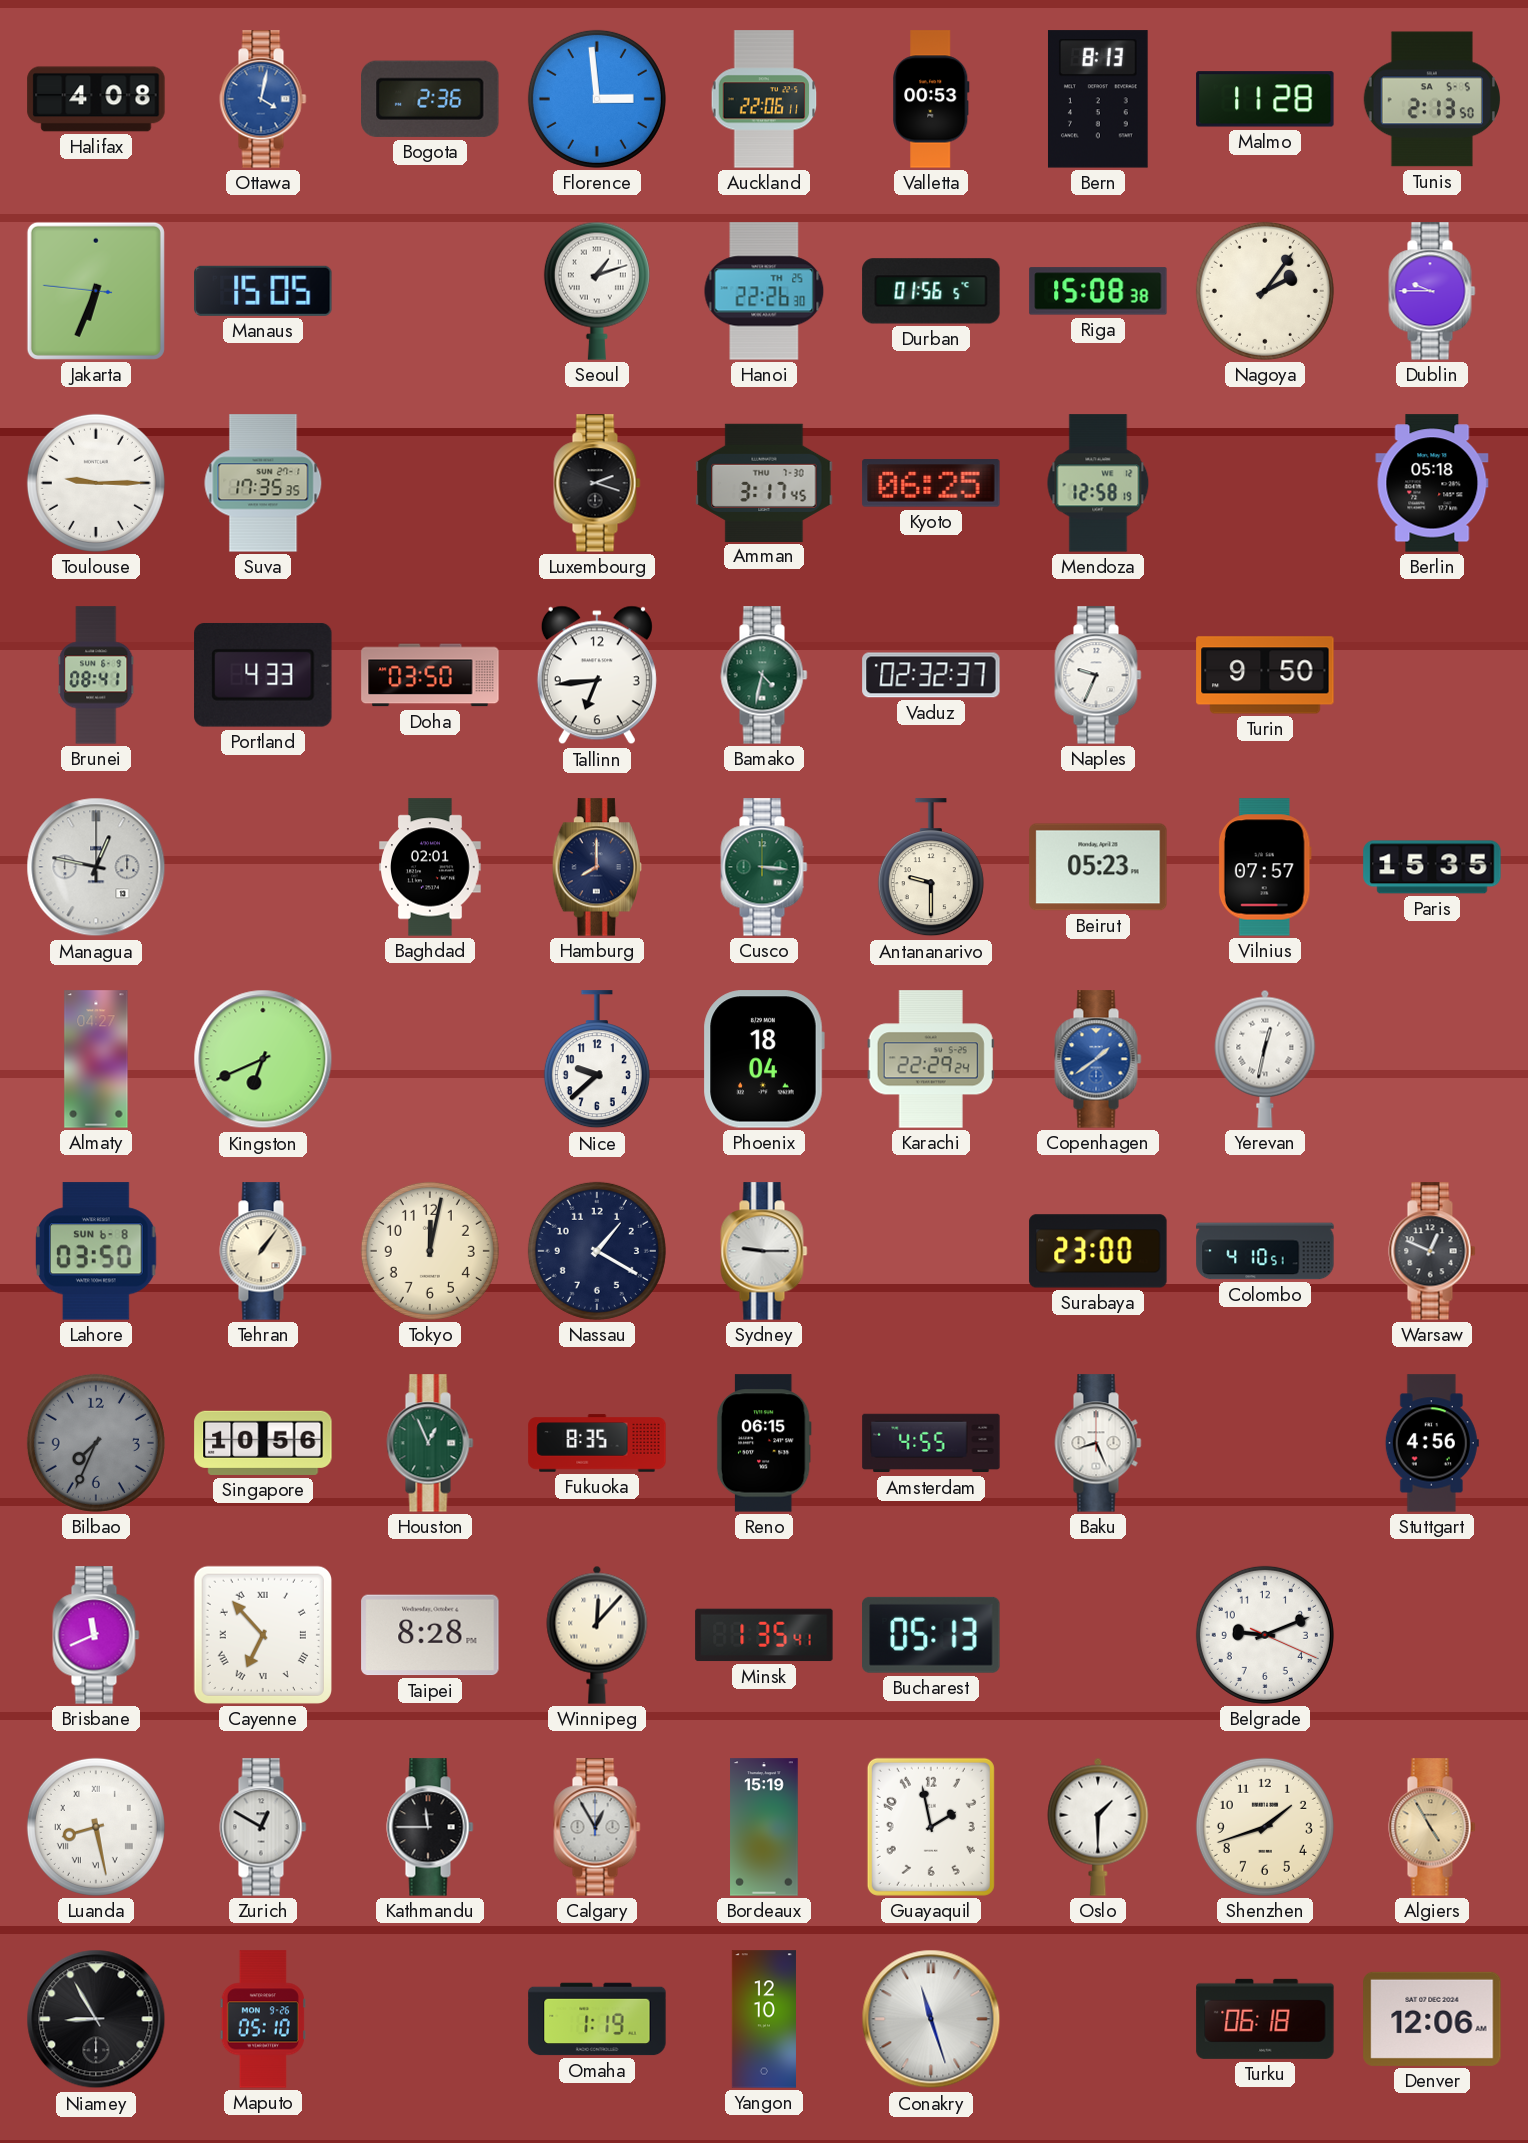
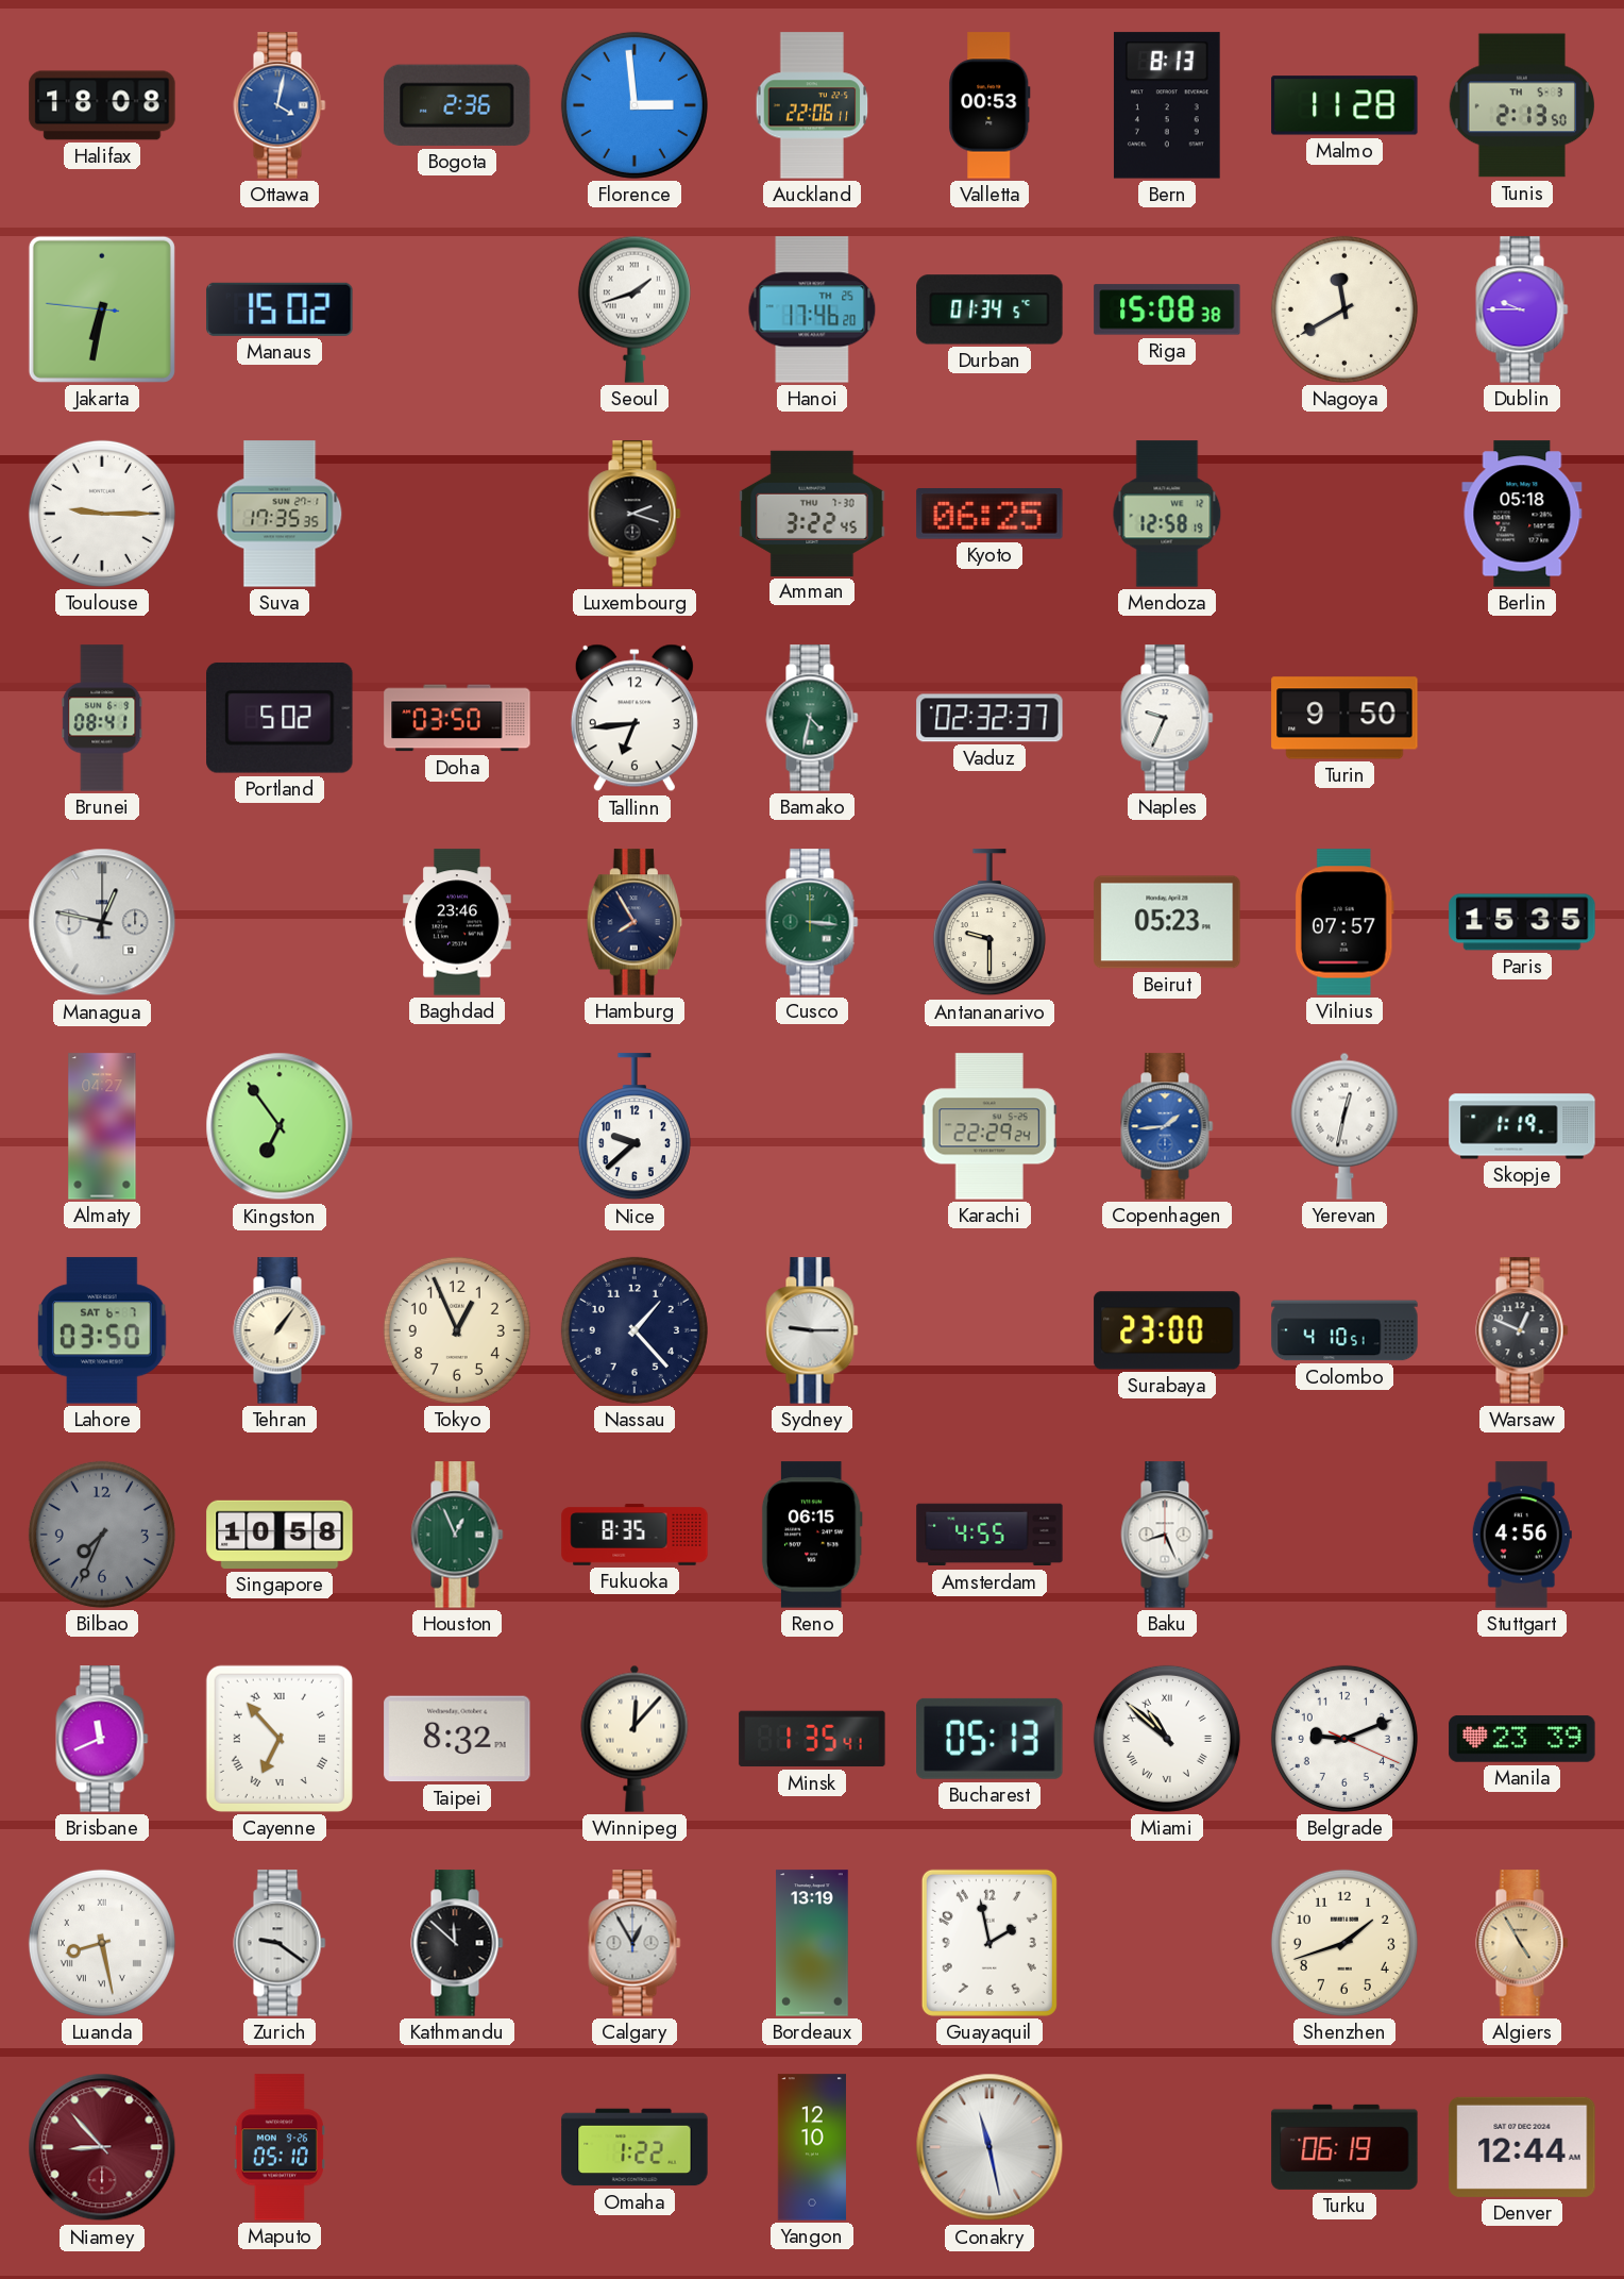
Halifax: 4:08 -> 18:08
Tunis date: SA 5-5 -> TH 5-3
Jakarta: 6:33 -> 6:31
Manaus: 15:05 -> 15:02
Seoul: 1:12 -> 1:42
Hanoi: 22:26 -> 17:46
Durban: 01:56 -> 01:34
Nagoya: 2:06 -> 11:40
Amman: 3:17 -> 3:22
Portland: 4:33 -> 5:02
Baghdad: 02:01 -> 23:46
Hamburg: 8:00 -> 7:55
Kingston: 6:41 -> 6:54
Phoenix: 18:04 -> none
Copenhagen: 1:39 -> 1:44
Skopje: none -> 1:19
Lahore date: SUN 6-8 -> SAT 6-7
Tokyo: 12:02 -> 12:56
Nassau: 1:20 -> 1:23
Singapore: 10:56 -> 10:58
Taipei: 8:28 -> 8:32
Miami: none -> 10:52
Manila: none -> 23:39
Zurich: 12:50 -> 9:21
Kathmandu: 11:45 -> 11:52
Bordeaux: 15:19 -> 13:19
Oslo: 1:30 -> none
Niamey: 8:55 -> 8:53
Niamey dial: black -> burgundy
Omaha: 1:19 -> 1:22
Conakry: 11:27 -> 11:28
Turku: 06:18 -> 06:19
Denver: 12:06 -> 12:44
